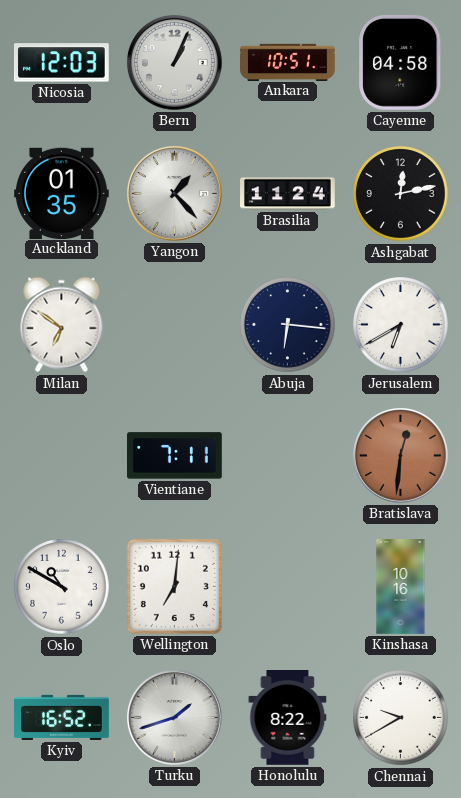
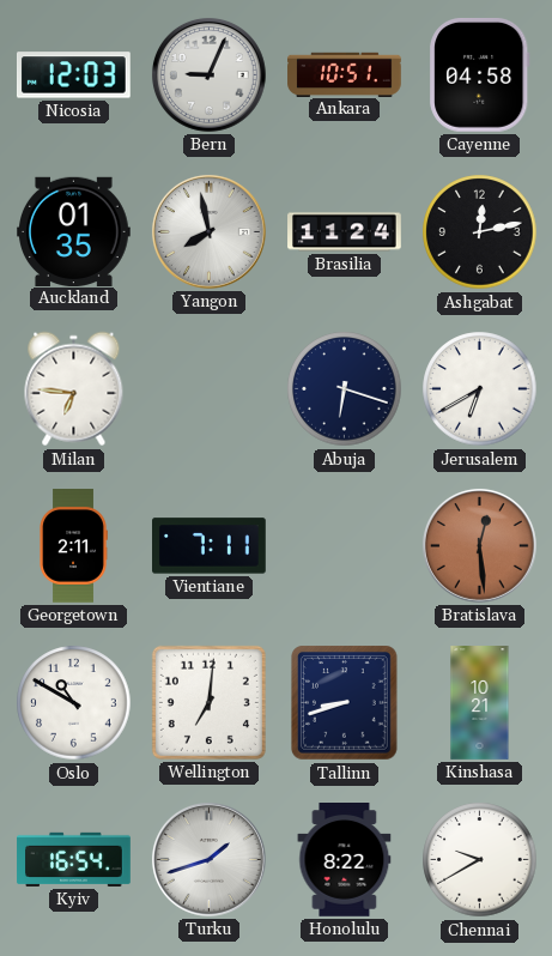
Bern: 1:04 -> 9:04
Yangon: 1:23 -> 7:58
Milan: 6:51 -> 6:46
Abuja: 6:16 -> 6:18
Georgetown: none -> 2:11
Bratislava: 12:31 -> 12:29
Tallinn: none -> 8:42
Kinshasa: 10:16 -> 10:21
Kyiv: 16:52 -> 16:54
